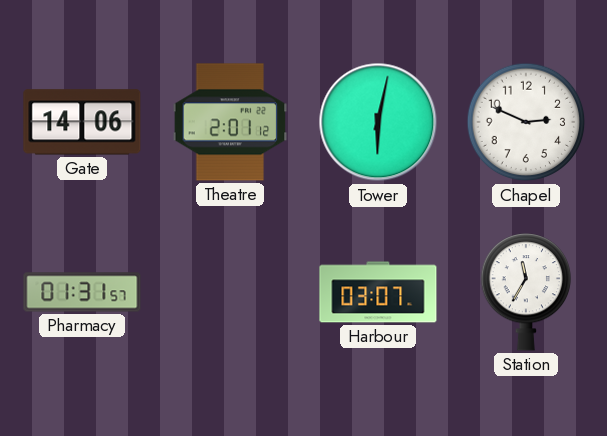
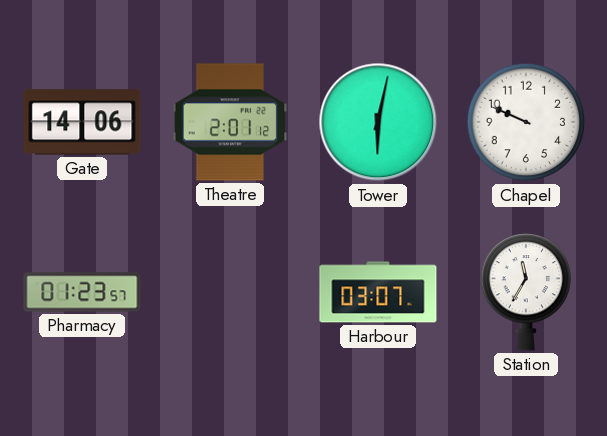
Chapel: 2:49 -> 9:49
Pharmacy: 01:31 -> 01:23
